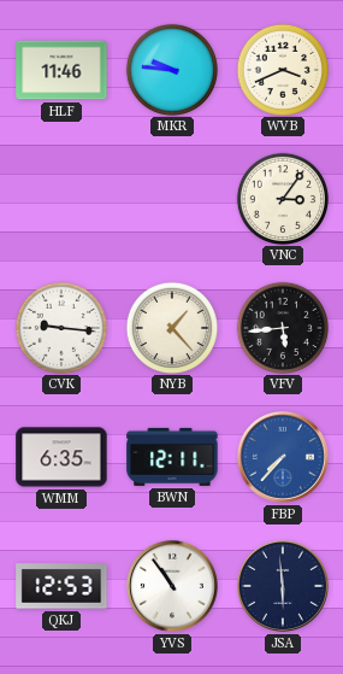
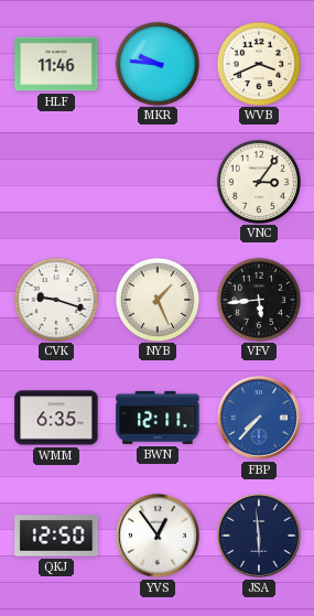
CVK: 9:16 -> 9:18
NYB: 1:23 -> 1:26
QKJ: 12:53 -> 12:50
YVS: 10:54 -> 12:54
